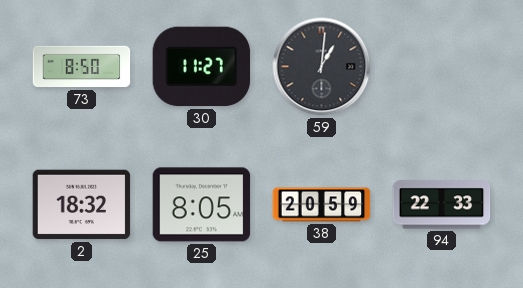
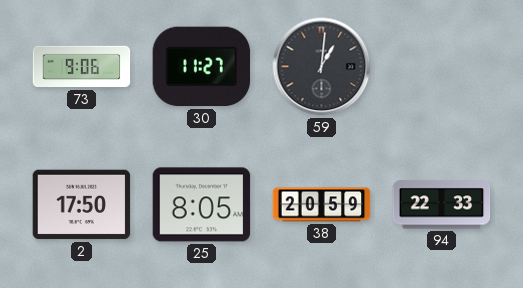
73: 8:50 -> 9:06
2: 18:32 -> 17:50
